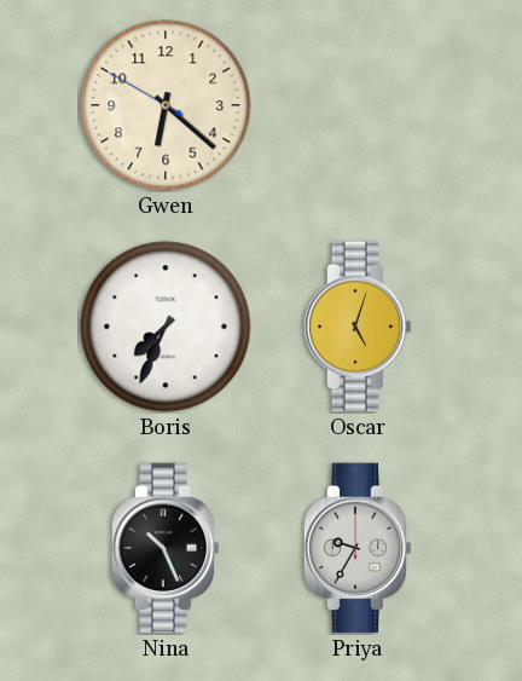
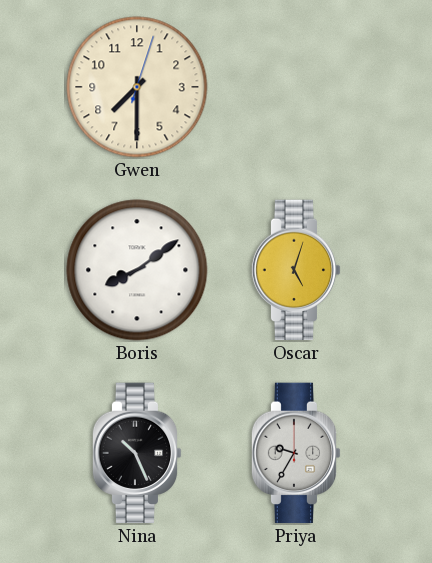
Gwen: 6:21 -> 7:30
Boris: 7:34 -> 8:09
